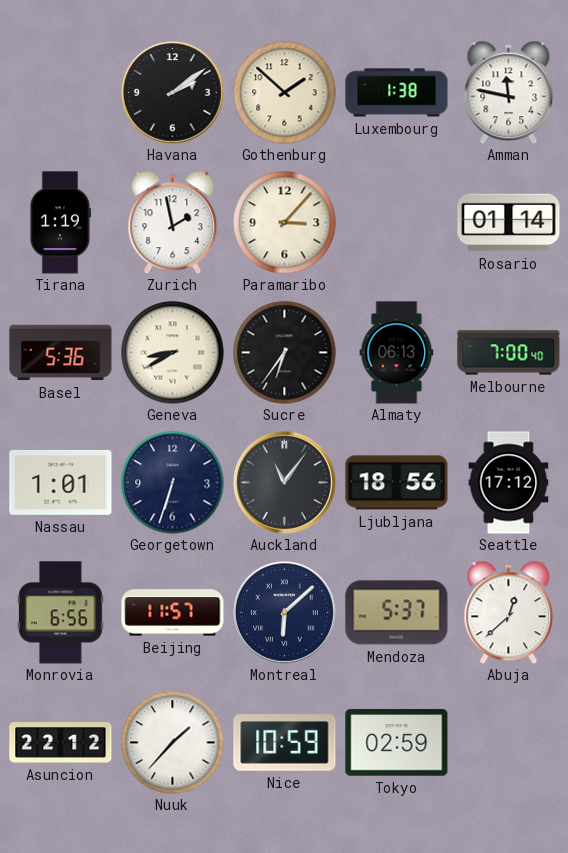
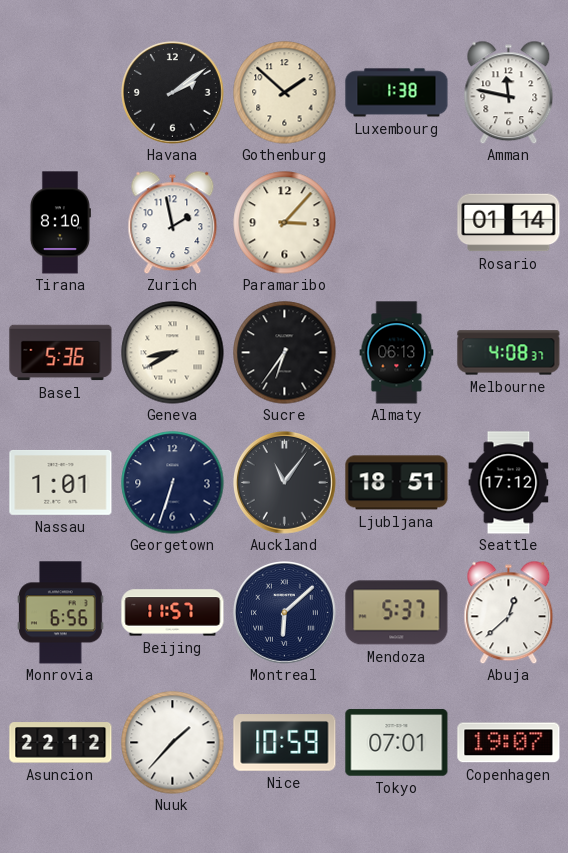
Tirana: 1:19 -> 8:10
Melbourne: 7:00 -> 4:08
Ljubljana: 18:56 -> 18:51
Tokyo: 02:59 -> 07:01
Copenhagen: none -> 19:07
